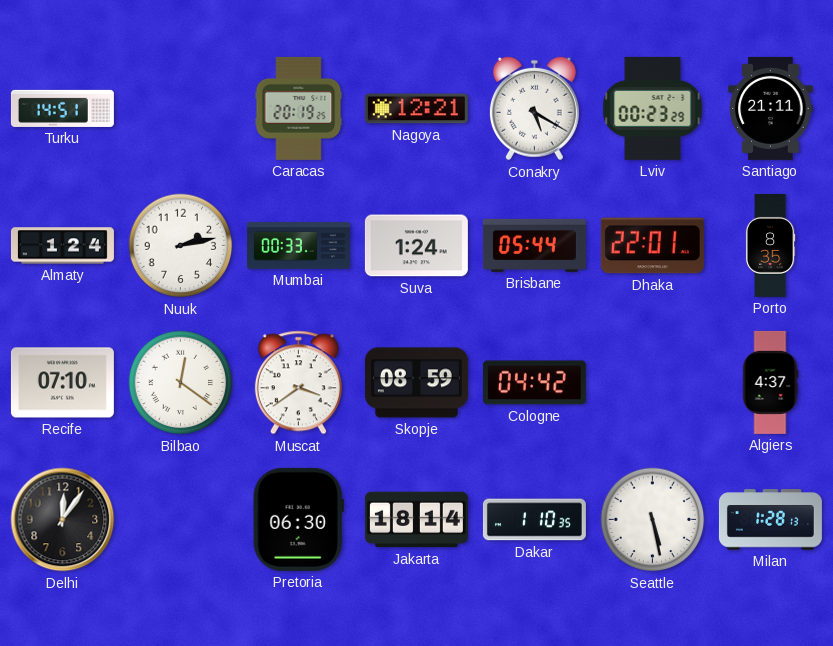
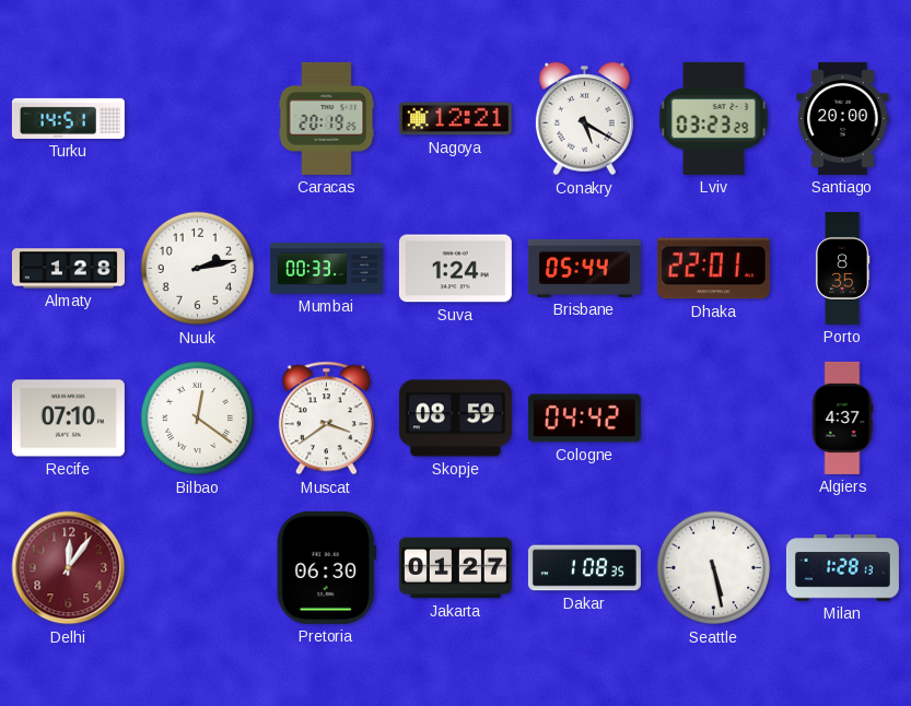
Lviv: 00:23 -> 03:23
Santiago: 21:11 -> 20:00
Almaty: 1:24 -> 1:28
Delhi dial: black -> burgundy
Jakarta: 18:14 -> 01:27
Dakar: 1:10 -> 1:08
